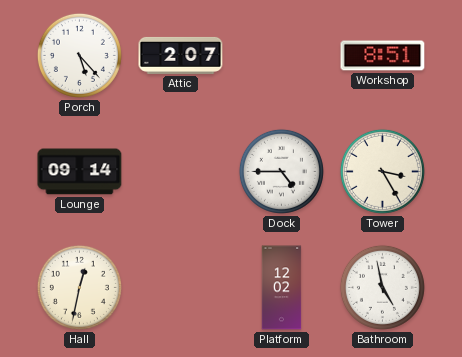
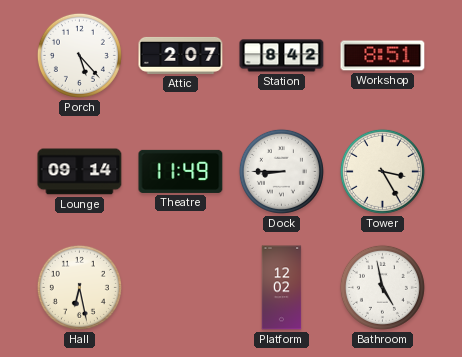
Station: none -> 8:42
Theatre: none -> 11:49
Dock: 4:45 -> 8:45
Hall: 12:32 -> 6:28
